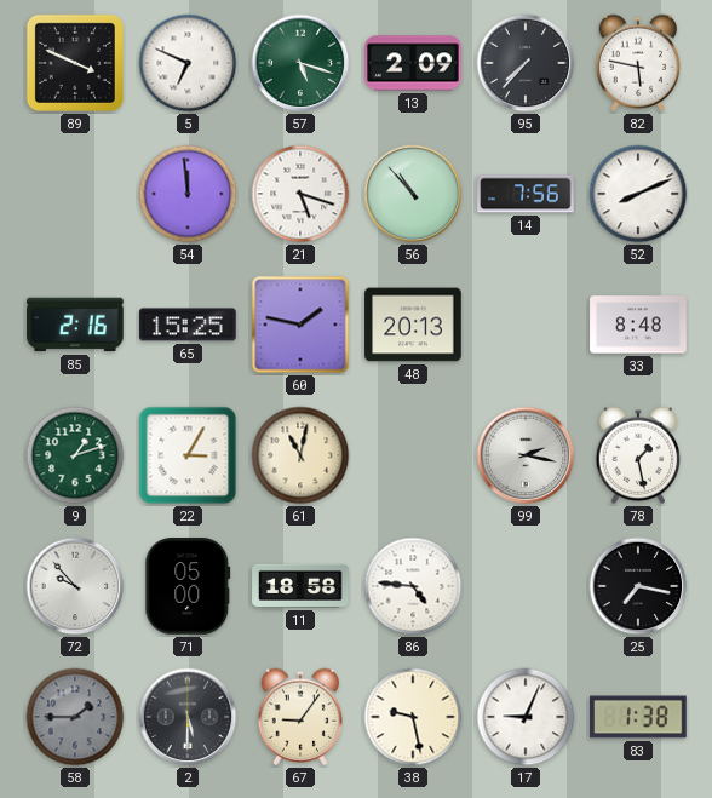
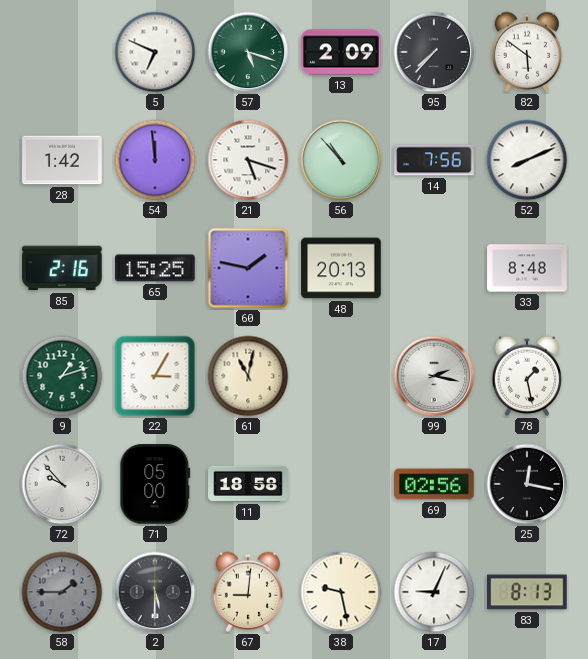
89: 3:49 -> none
82: 5:47 -> 5:51
28: none -> 1:42
86: 4:46 -> none
69: none -> 02:56
25: 7:17 -> 12:17
67: 9:06 -> 9:01
83: 1:38 -> 8:13
